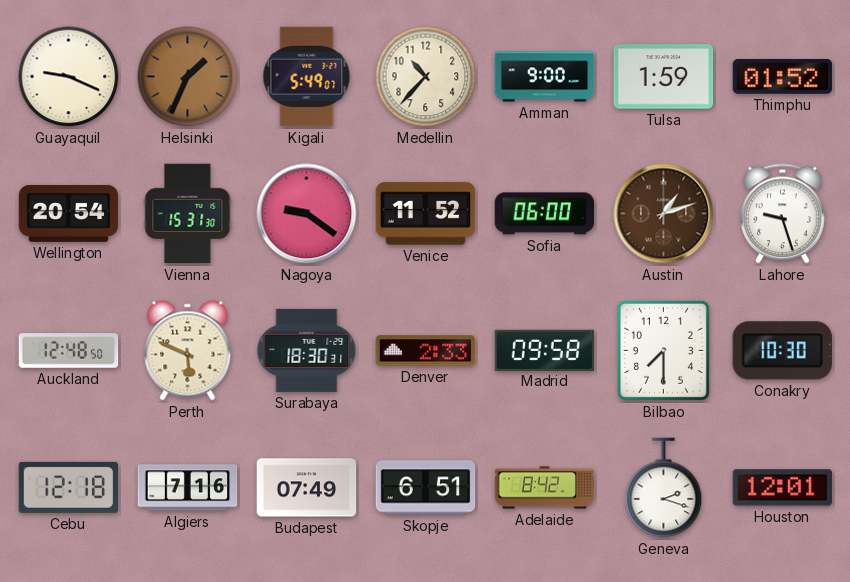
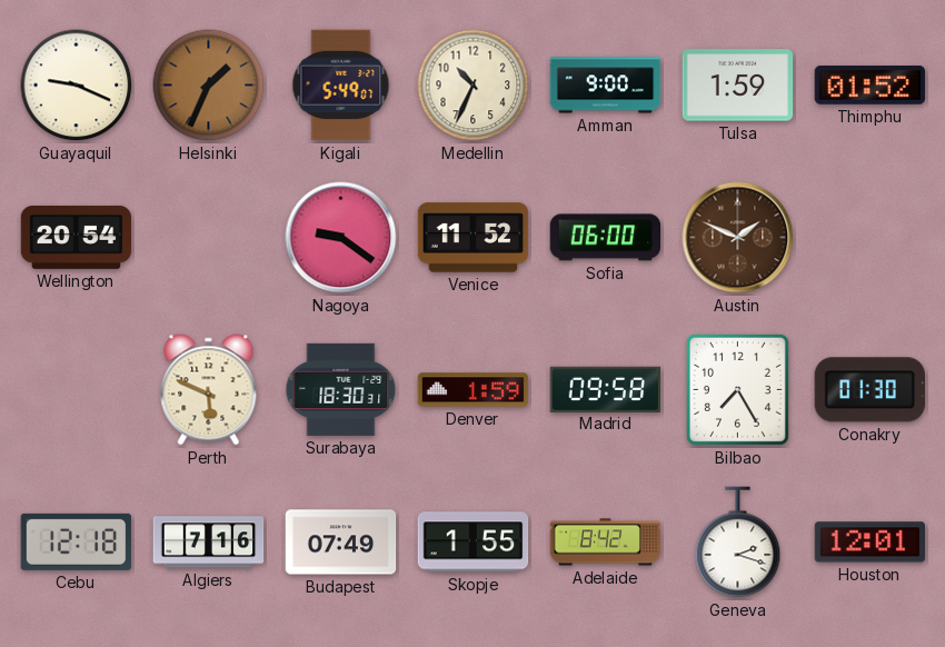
Medellin: 10:37 -> 10:34
Vienna: 15:31 -> none
Austin: 1:12 -> 1:49
Lahore: 9:27 -> none
Auckland: 12:48 -> none
Denver: 2:33 -> 1:59
Bilbao: 7:30 -> 7:25
Conakry: 10:30 -> 01:30
Skopje: 6:51 -> 1:55
